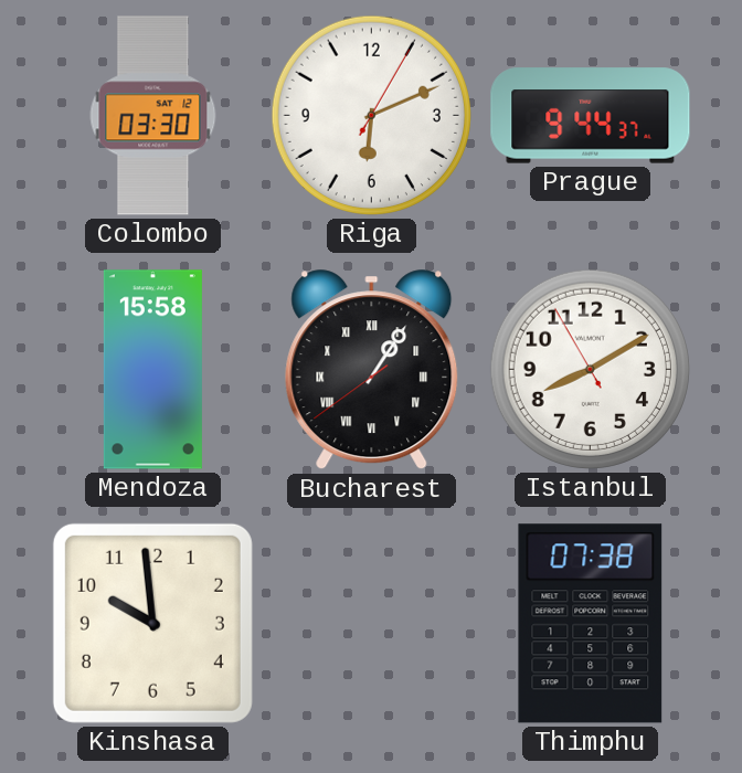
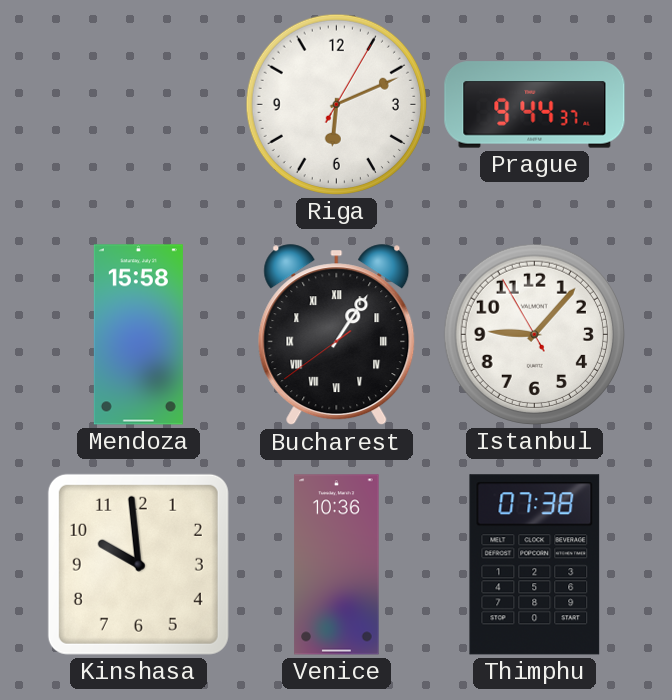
Colombo: 03:30 -> none
Istanbul: 8:09 -> 9:06
Venice: none -> 10:36
